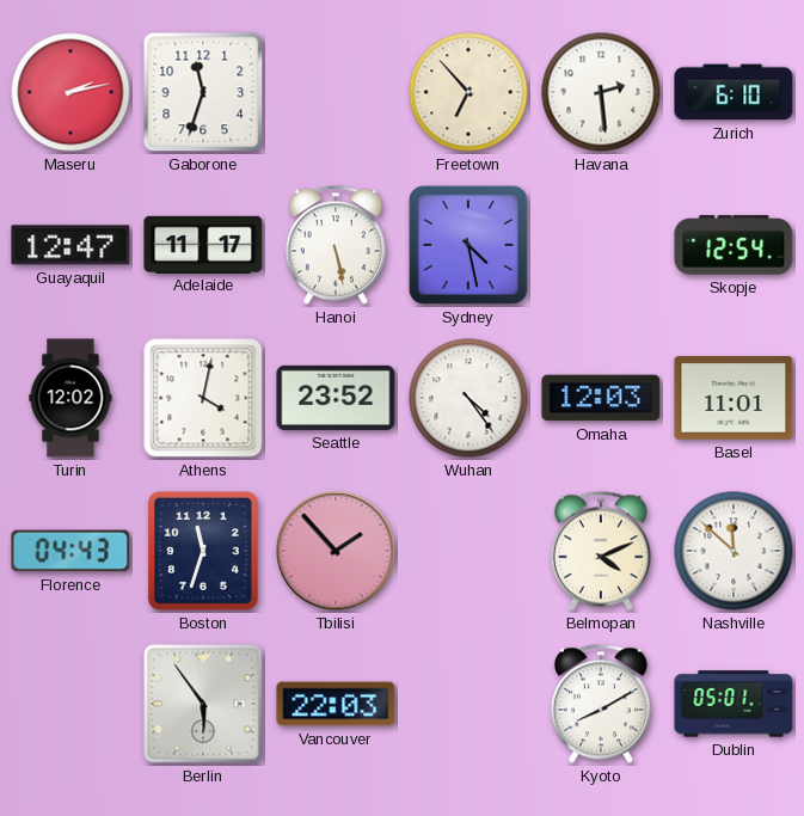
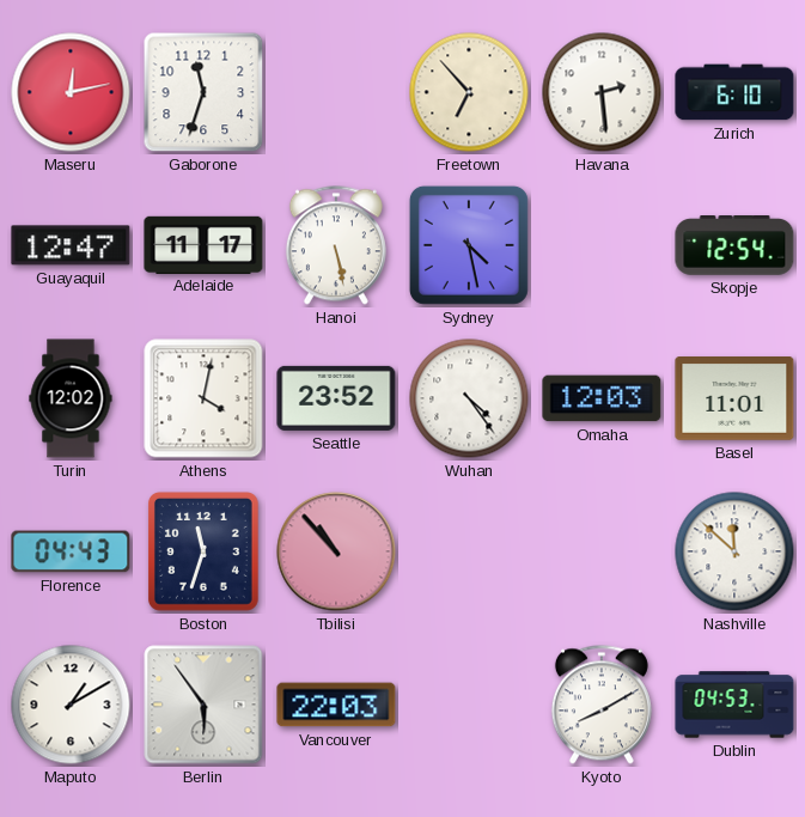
Maseru: 2:13 -> 12:13
Tbilisi: 1:53 -> 10:53
Belmopan: 4:11 -> none
Maputo: none -> 1:10
Dublin: 05:01 -> 04:53
